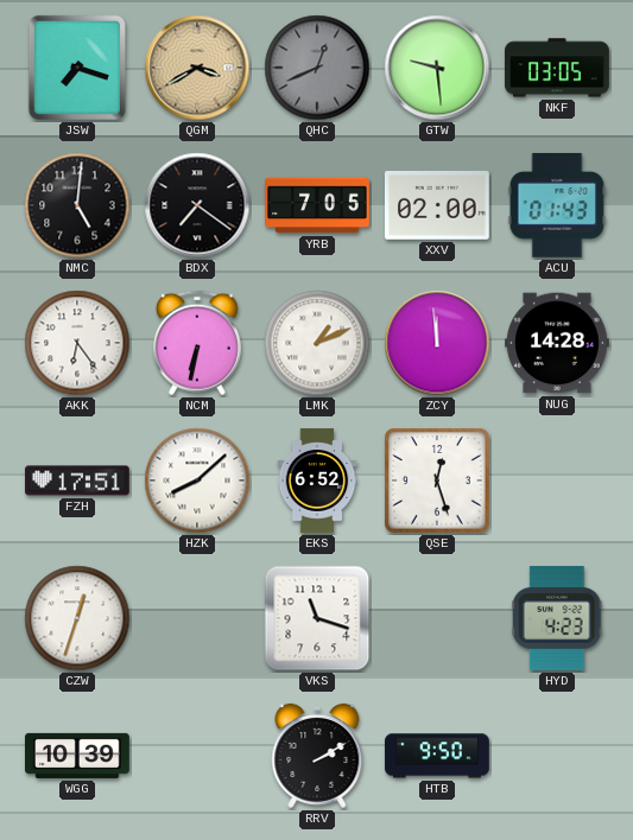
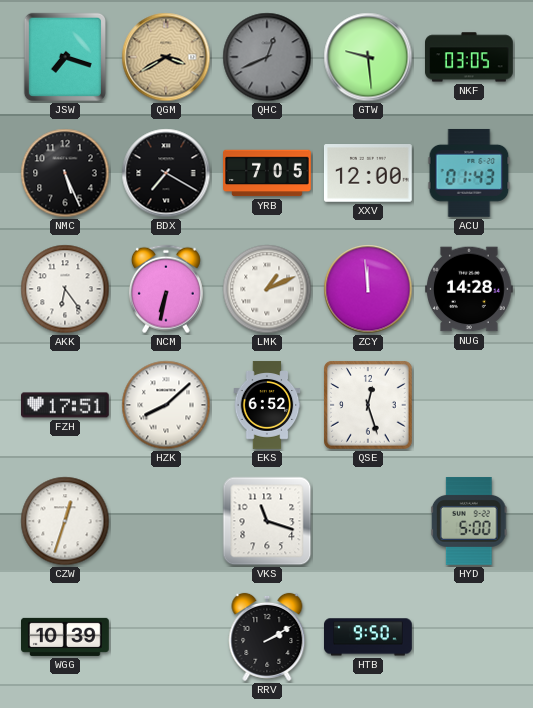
NMC: 5:01 -> 5:26
BDX: 7:21 -> 7:20
XXV: 02:00 -> 12:00
HYD: 4:23 -> 5:00
